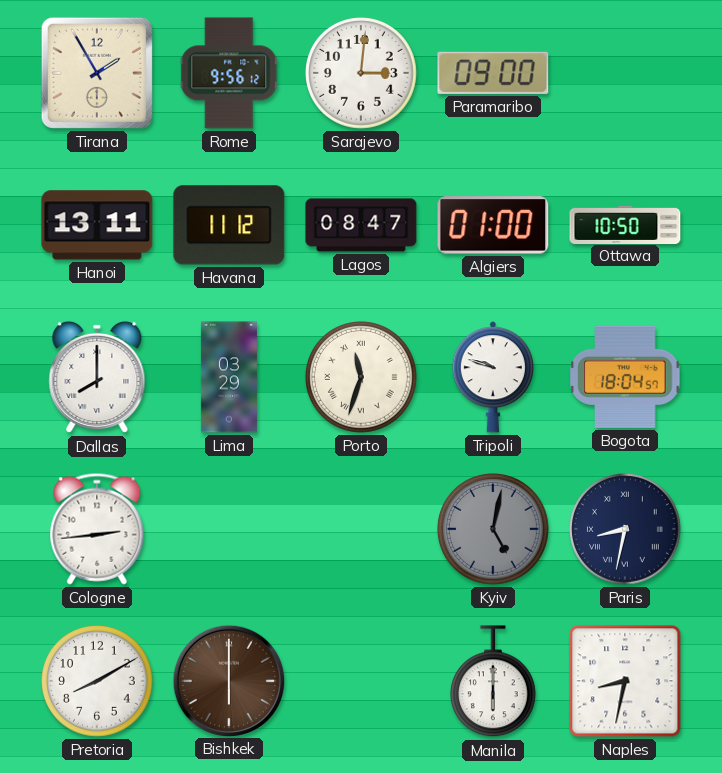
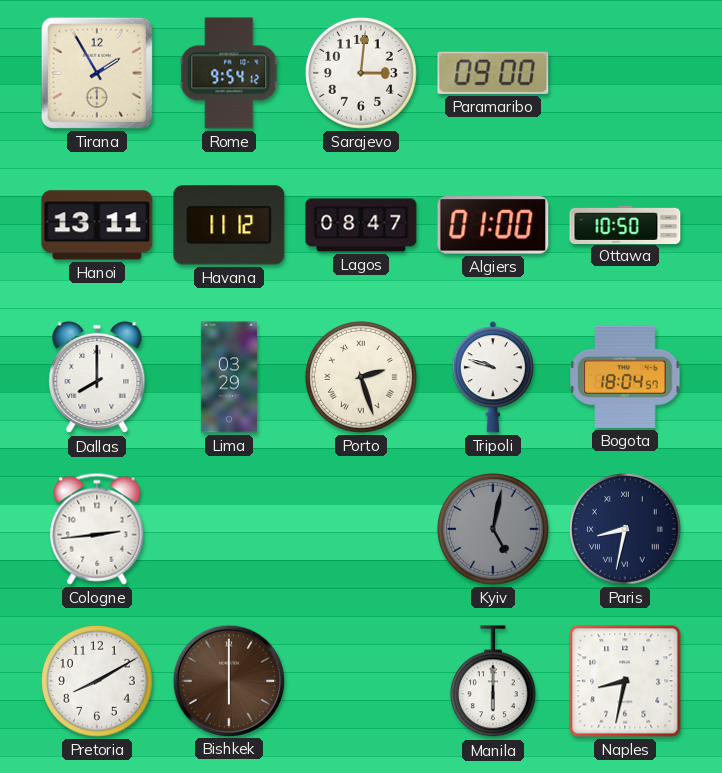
Rome: 9:56 -> 9:54
Porto: 11:33 -> 2:27
